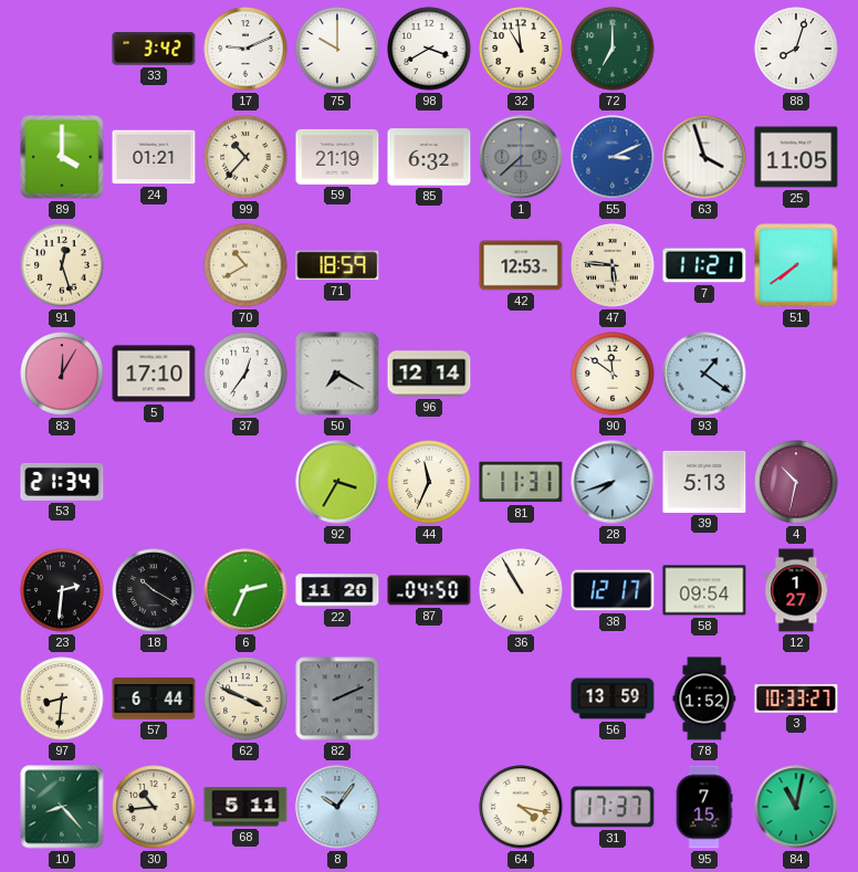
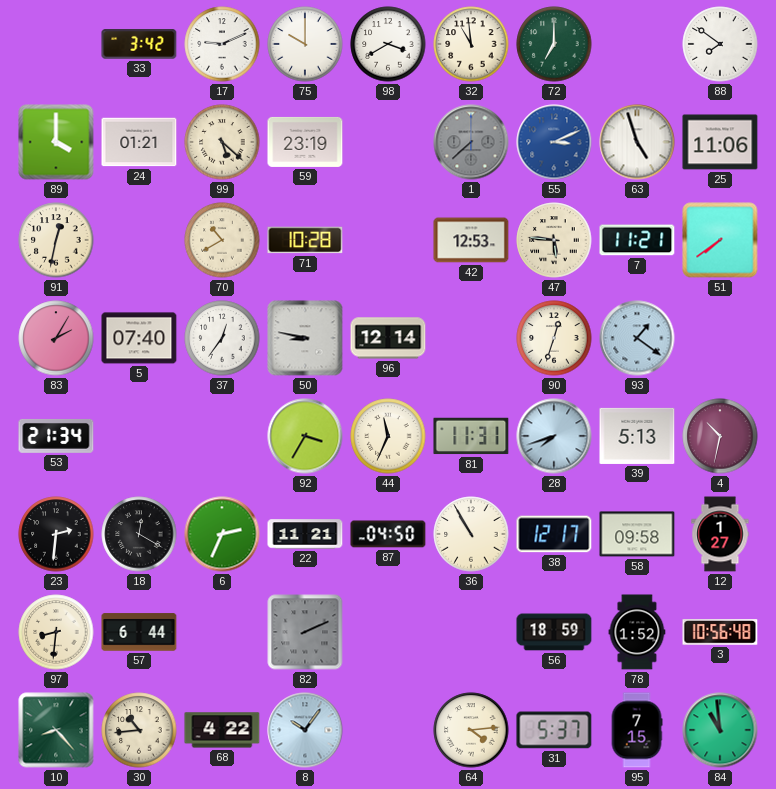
88: 8:03 -> 7:51
99: 10:37 -> 5:22
59: 21:19 -> 23:19
85: 6:32 -> none
63: 3:57 -> 4:57
25: 11:05 -> 11:06
91: 12:27 -> 12:32
71: 18:59 -> 10:28
83: 12:05 -> 2:05
5: 17:10 -> 07:40
50: 7:20 -> 8:47
90: 11:51 -> 12:33
18: 10:20 -> 12:20
22: 11:20 -> 11:21
58: 09:54 -> 09:58
62: 3:49 -> none
56: 13:59 -> 18:59
3: 10:33 -> 10:56
68: 5:11 -> 4:22
64: 4:17 -> 4:14
31: 17:37 -> 5:37
84: 11:02 -> 10:59
